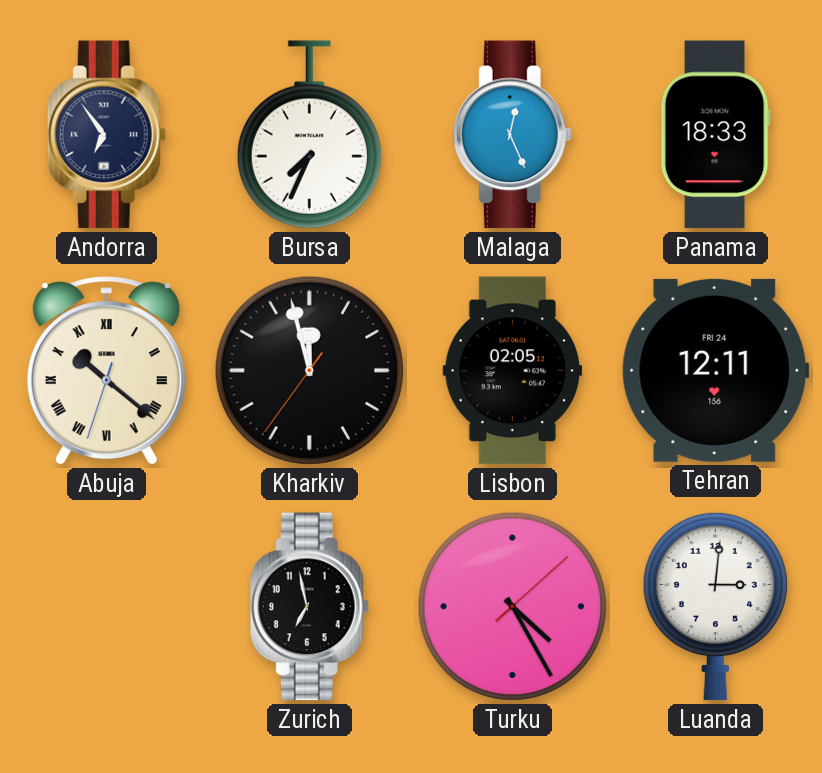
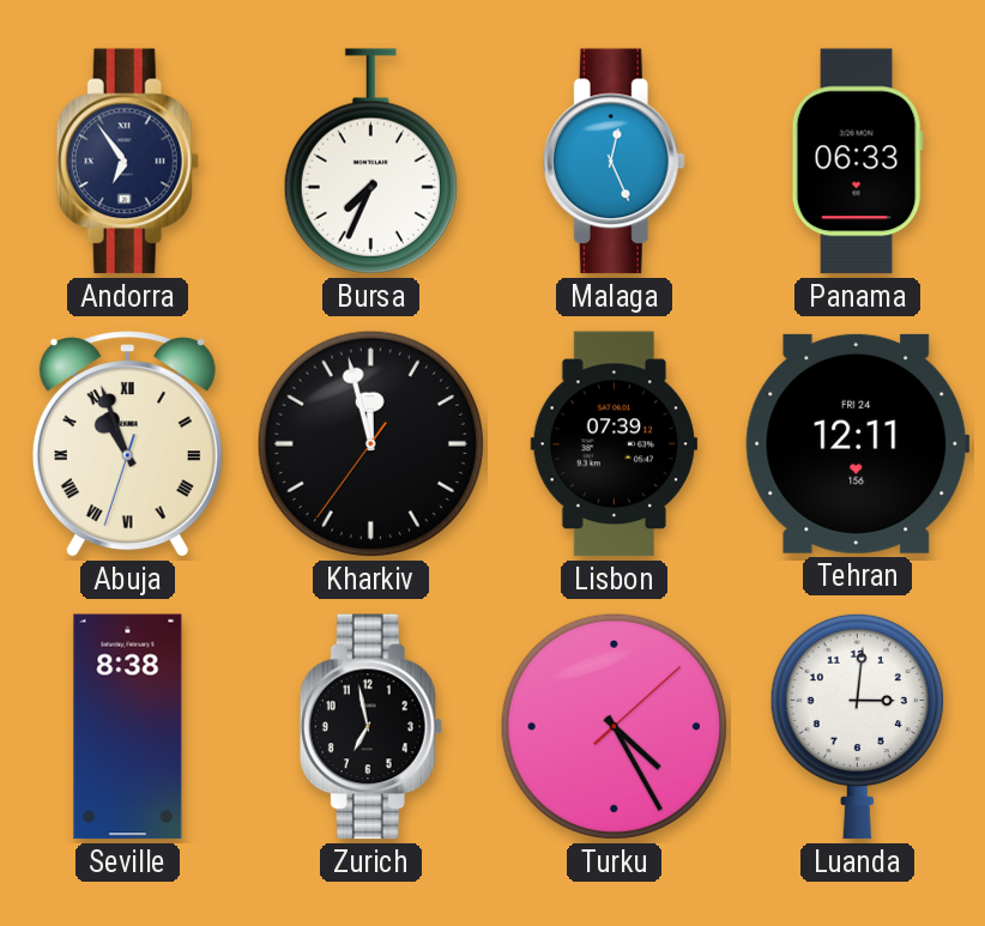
Panama: 18:33 -> 06:33
Abuja: 10:21 -> 10:56
Lisbon: 02:05 -> 07:39
Seville: none -> 8:38
